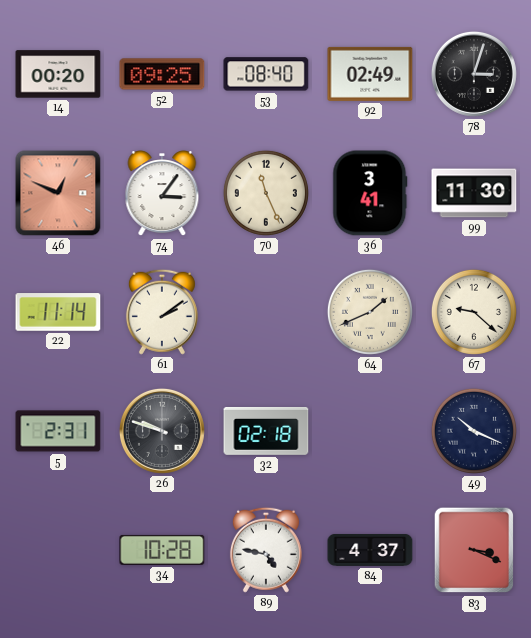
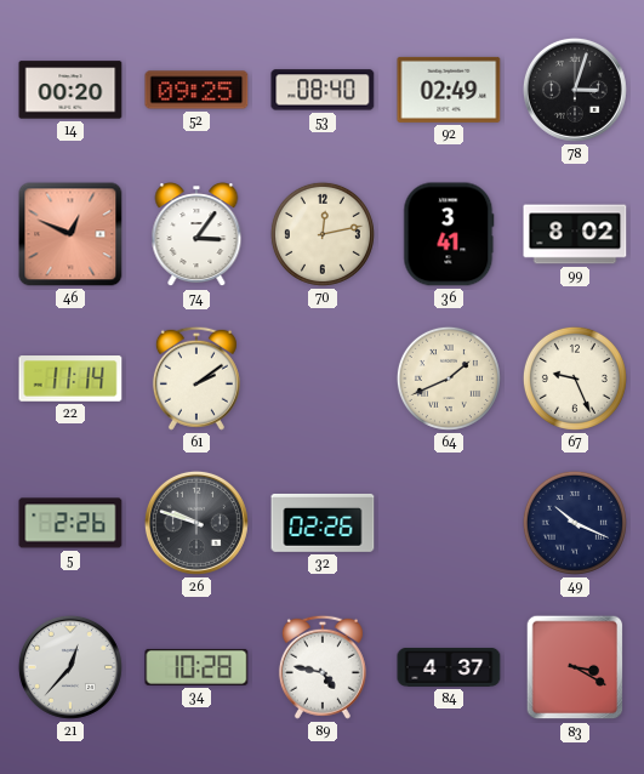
70: 11:26 -> 12:13
99: 11:30 -> 8:02
67: 9:22 -> 9:26
5: 2:31 -> 2:26
32: 02:18 -> 02:26
21: none -> 12:37
83: 3:19 -> 3:20
